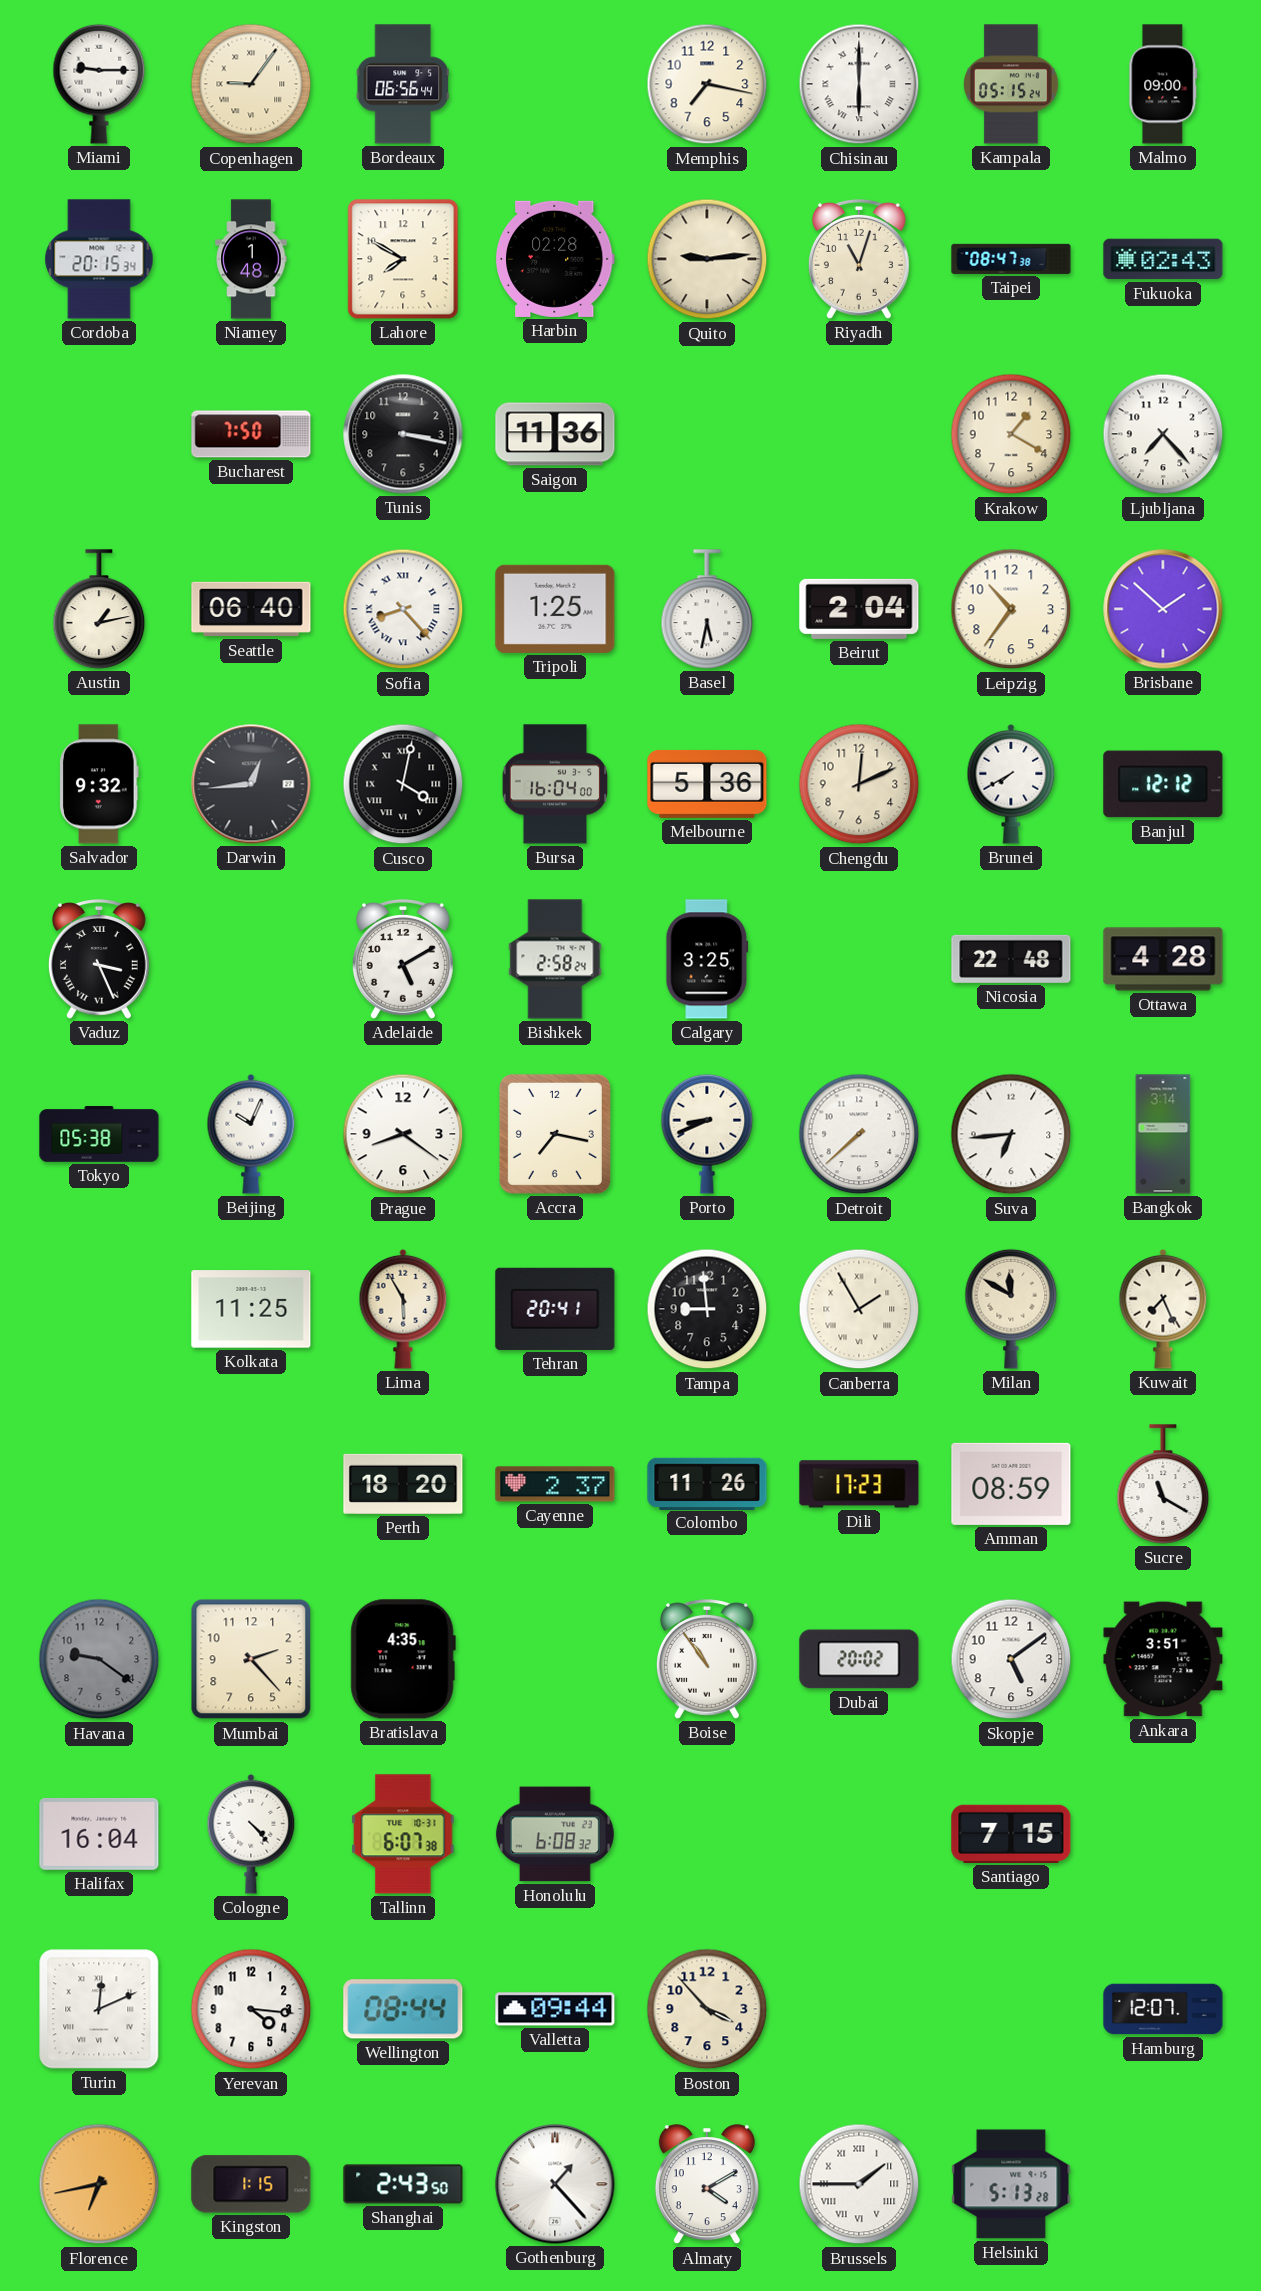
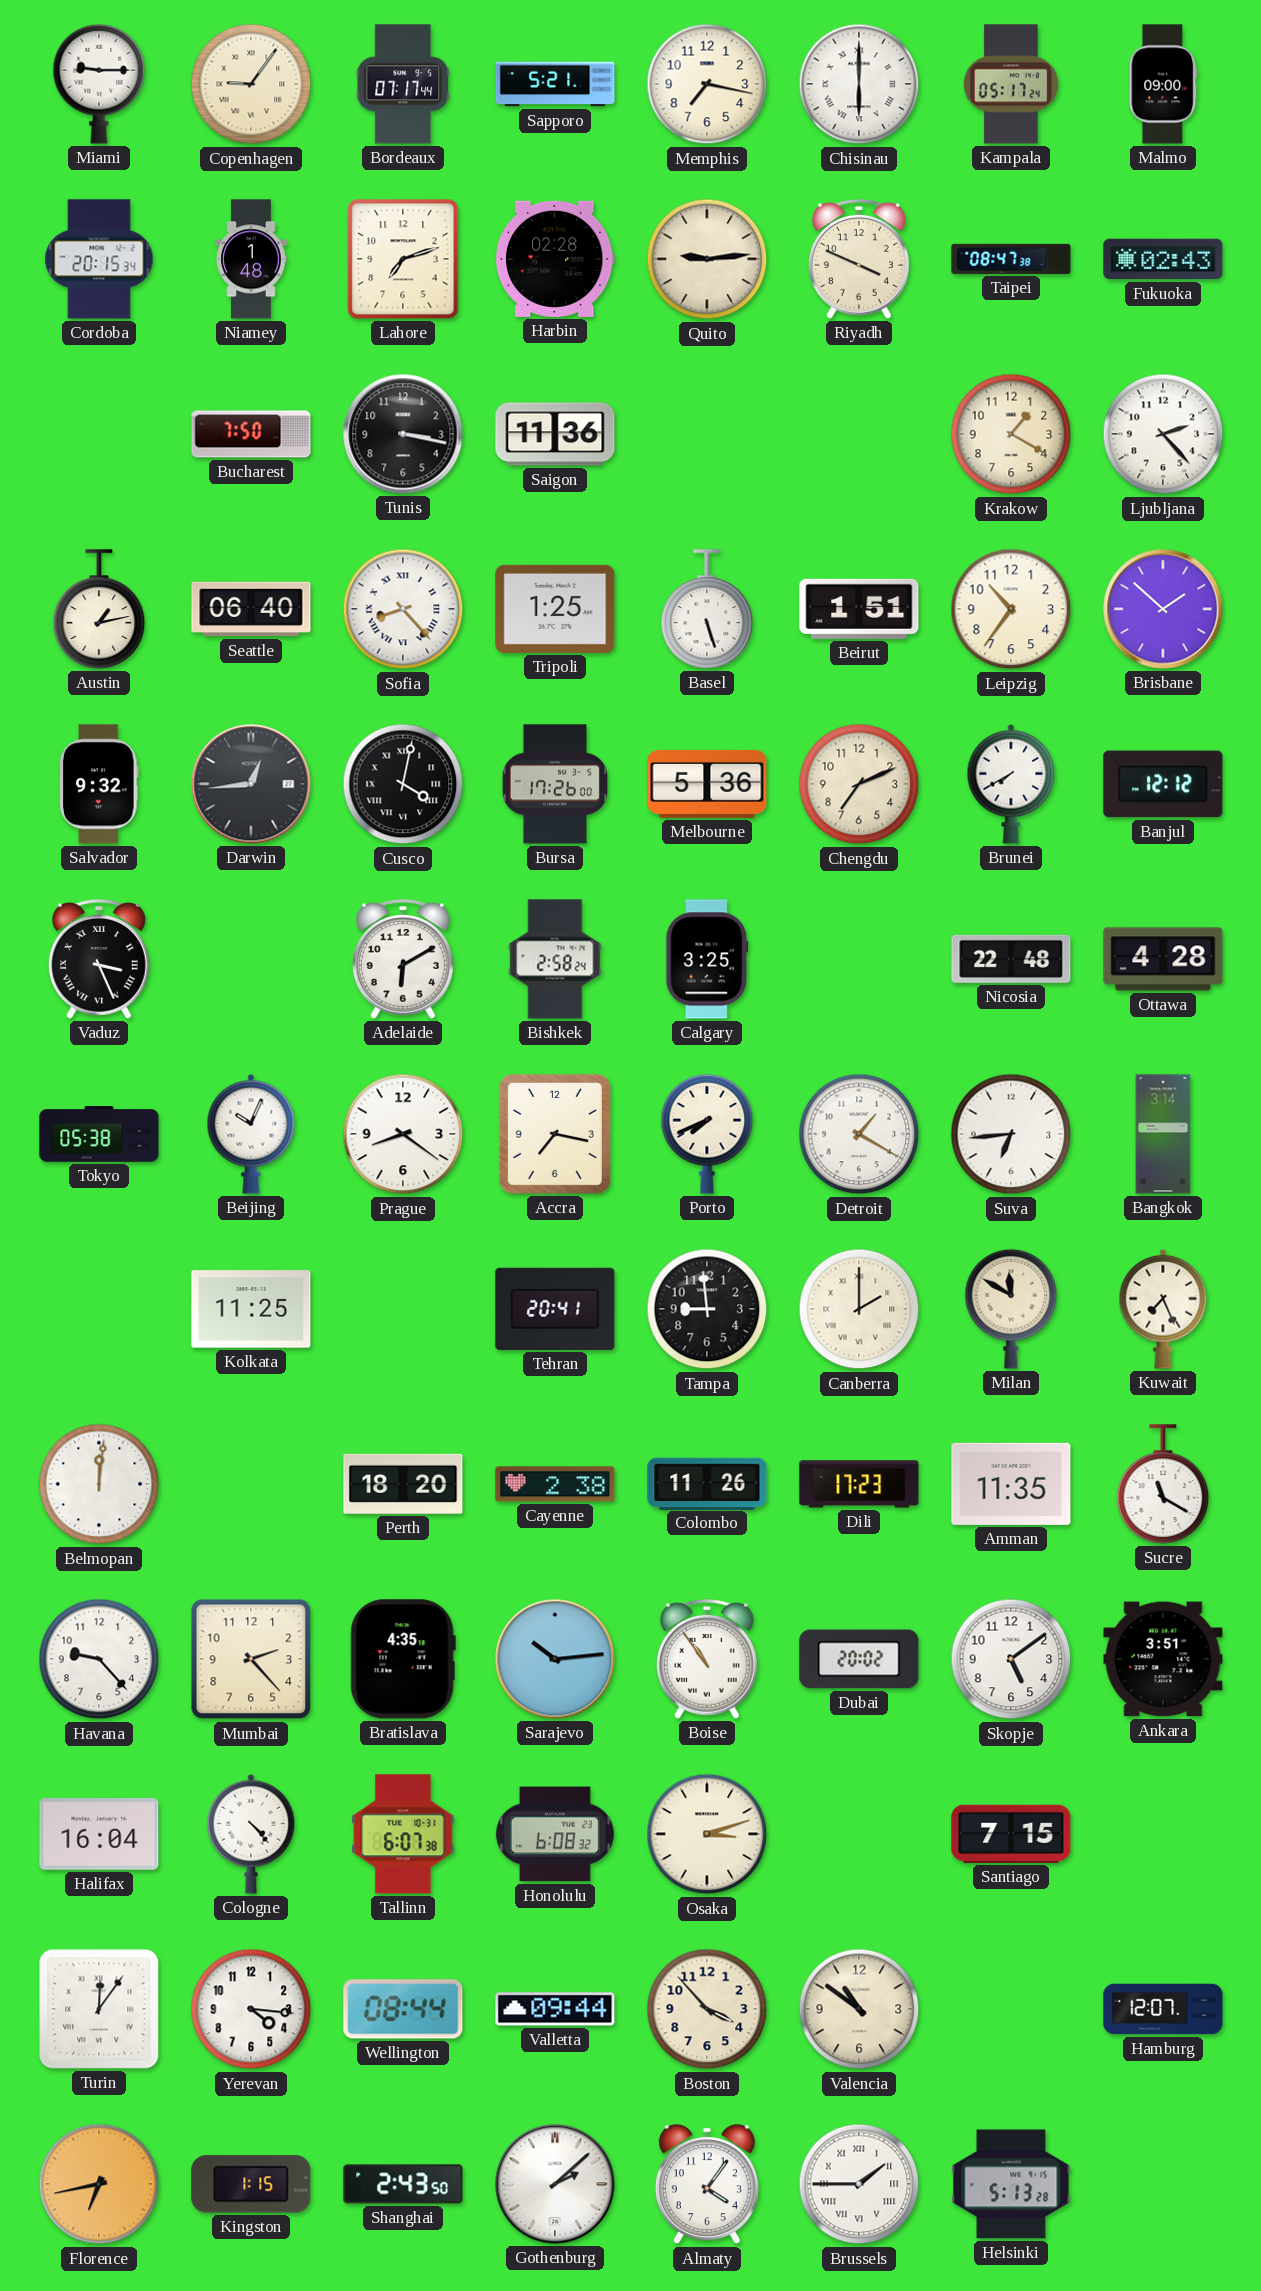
Bordeaux: 06:56 -> 07:17
Sapporo: none -> 5:21
Kampala: 05:15 -> 05:17
Lahore: 7:50 -> 7:12
Riyadh: 11:03 -> 3:49
Ljubljana: 7:23 -> 2:23
Basel: 5:32 -> 5:27
Beirut: 2:04 -> 1:51
Bursa: 16:04 -> 17:26
Chengdu: 12:11 -> 7:11
Adelaide: 5:10 -> 6:10
Porto: 8:41 -> 7:41
Detroit: 7:38 -> 1:20
Lima: 5:55 -> none
Canberra: 1:55 -> 2:00
Belmopan: none -> 12:01
Cayenne: 2:37 -> 2:38
Amman: 08:59 -> 11:35
Havana: 9:21 -> 9:23
Havana dial: grey -> white
Sarajevo: none -> 10:14
Osaka: none -> 3:12
Turin: 12:11 -> 12:06
Valencia: none -> 10:51
Gothenburg: 1:23 -> 2:08
Almaty: 4:10 -> 4:06
